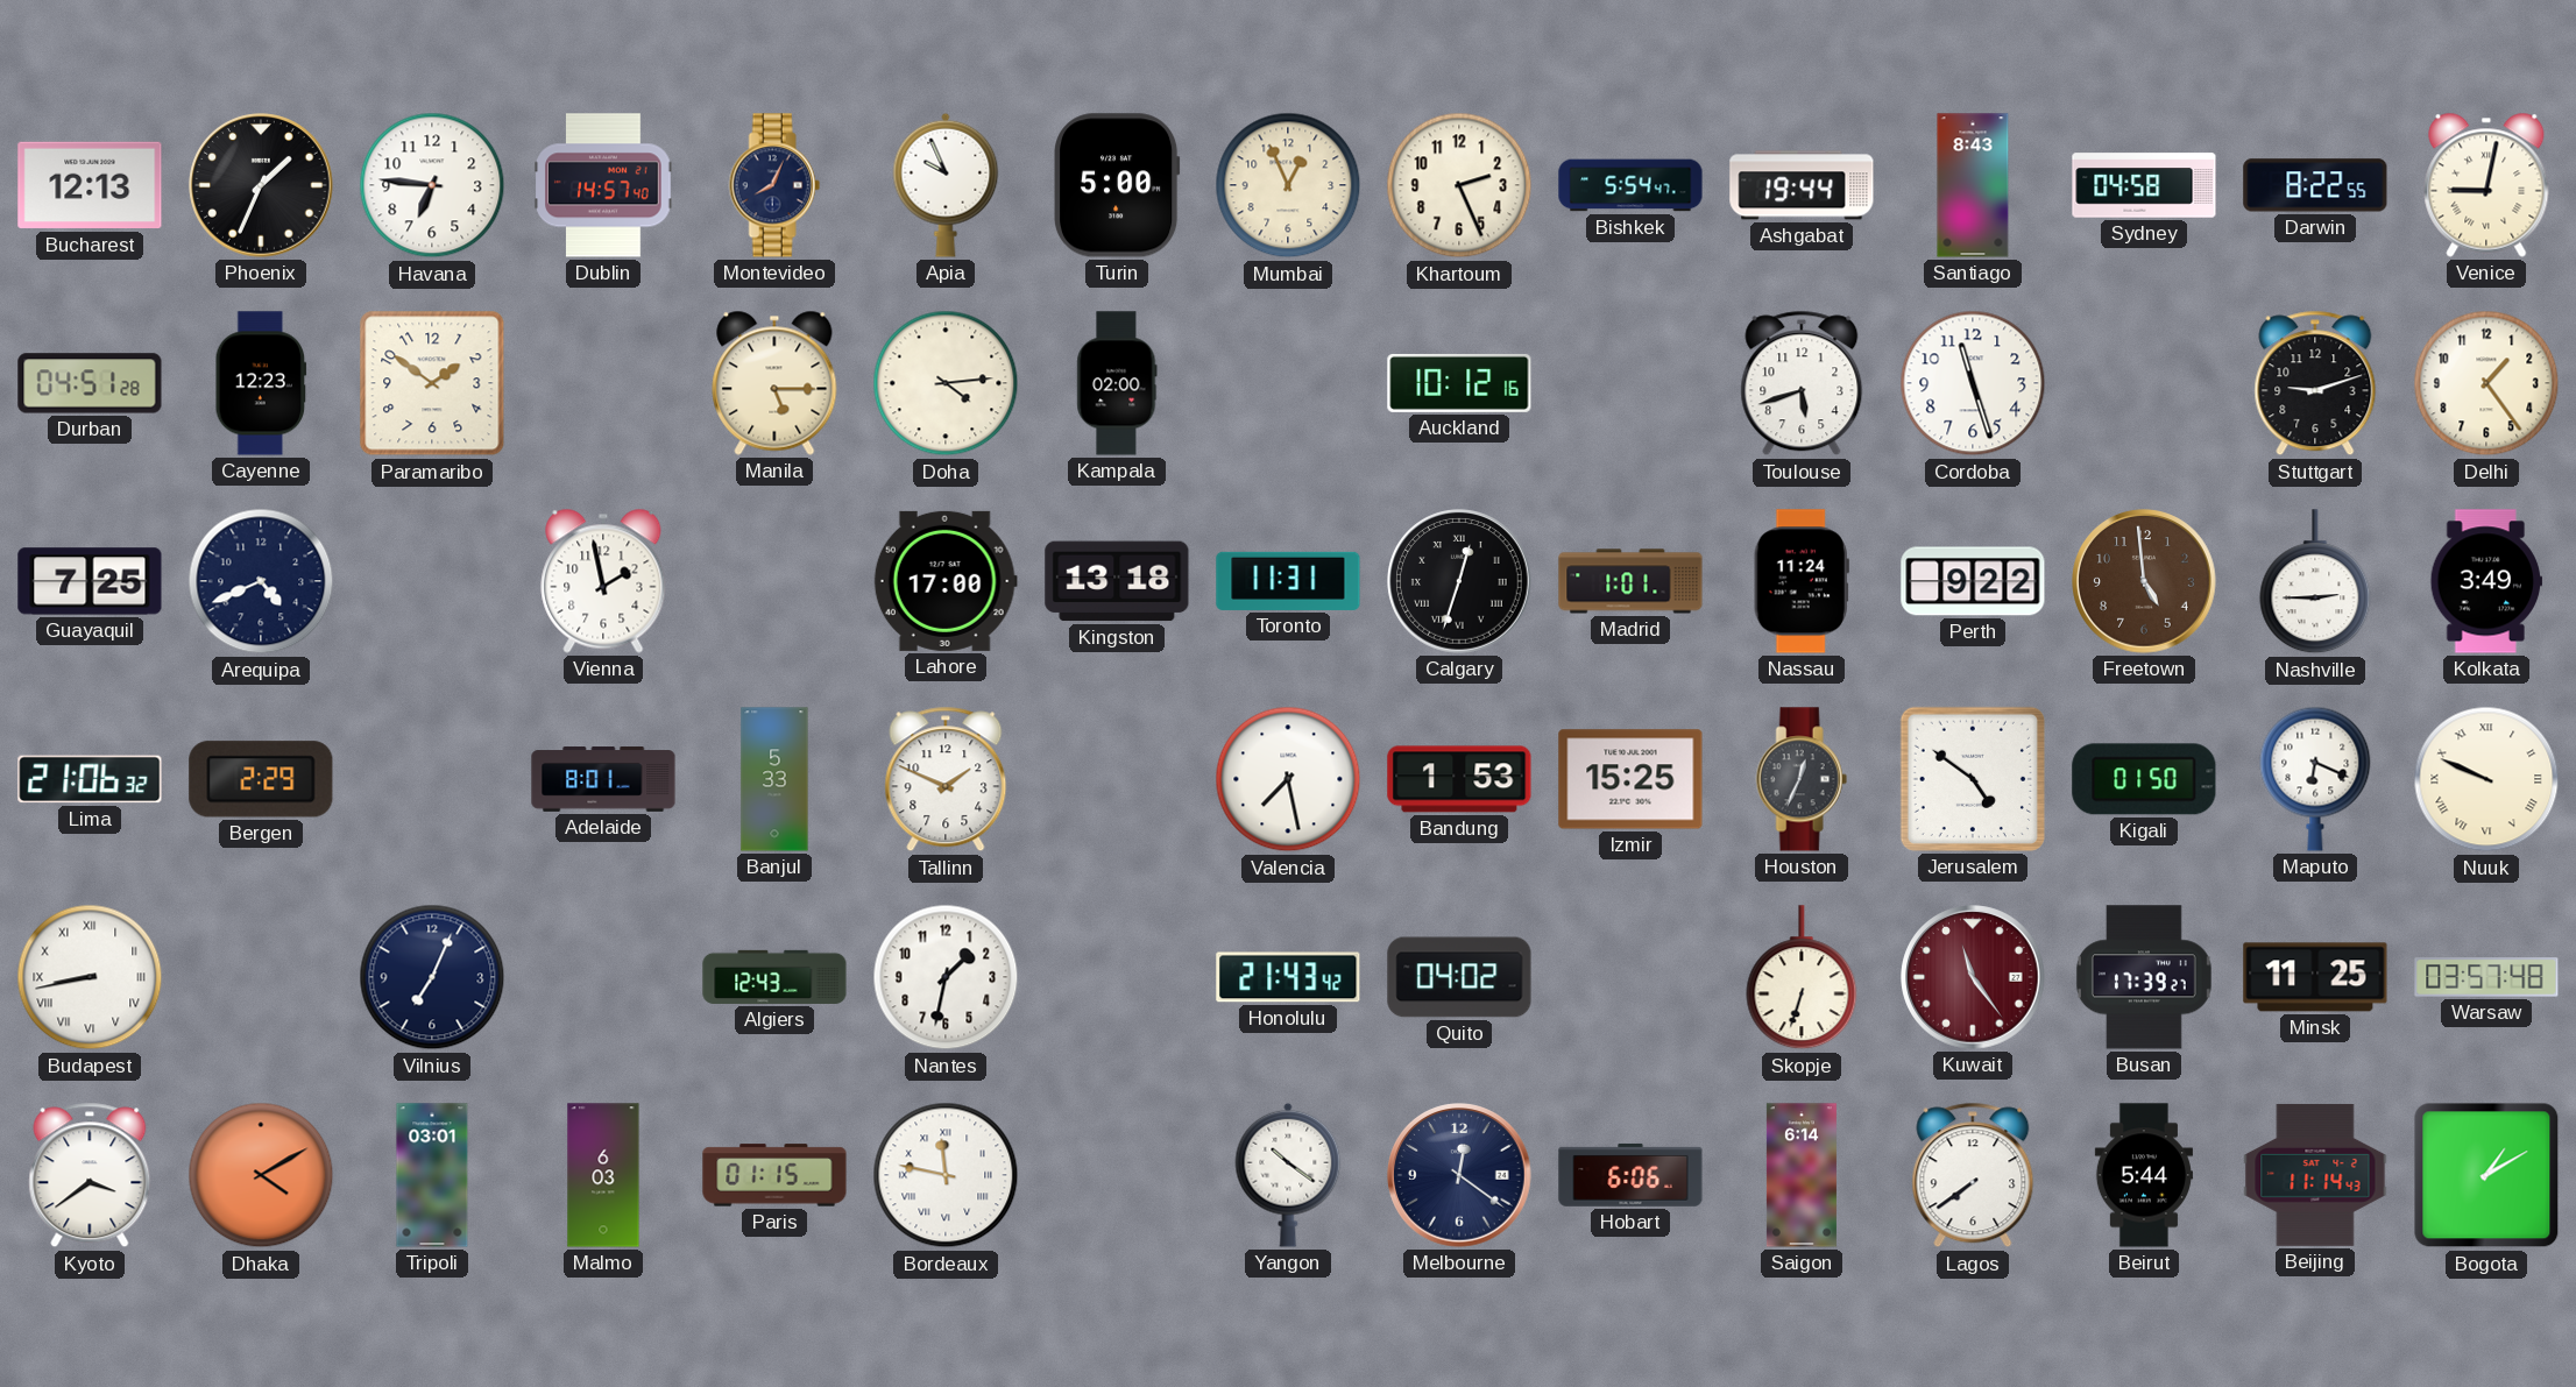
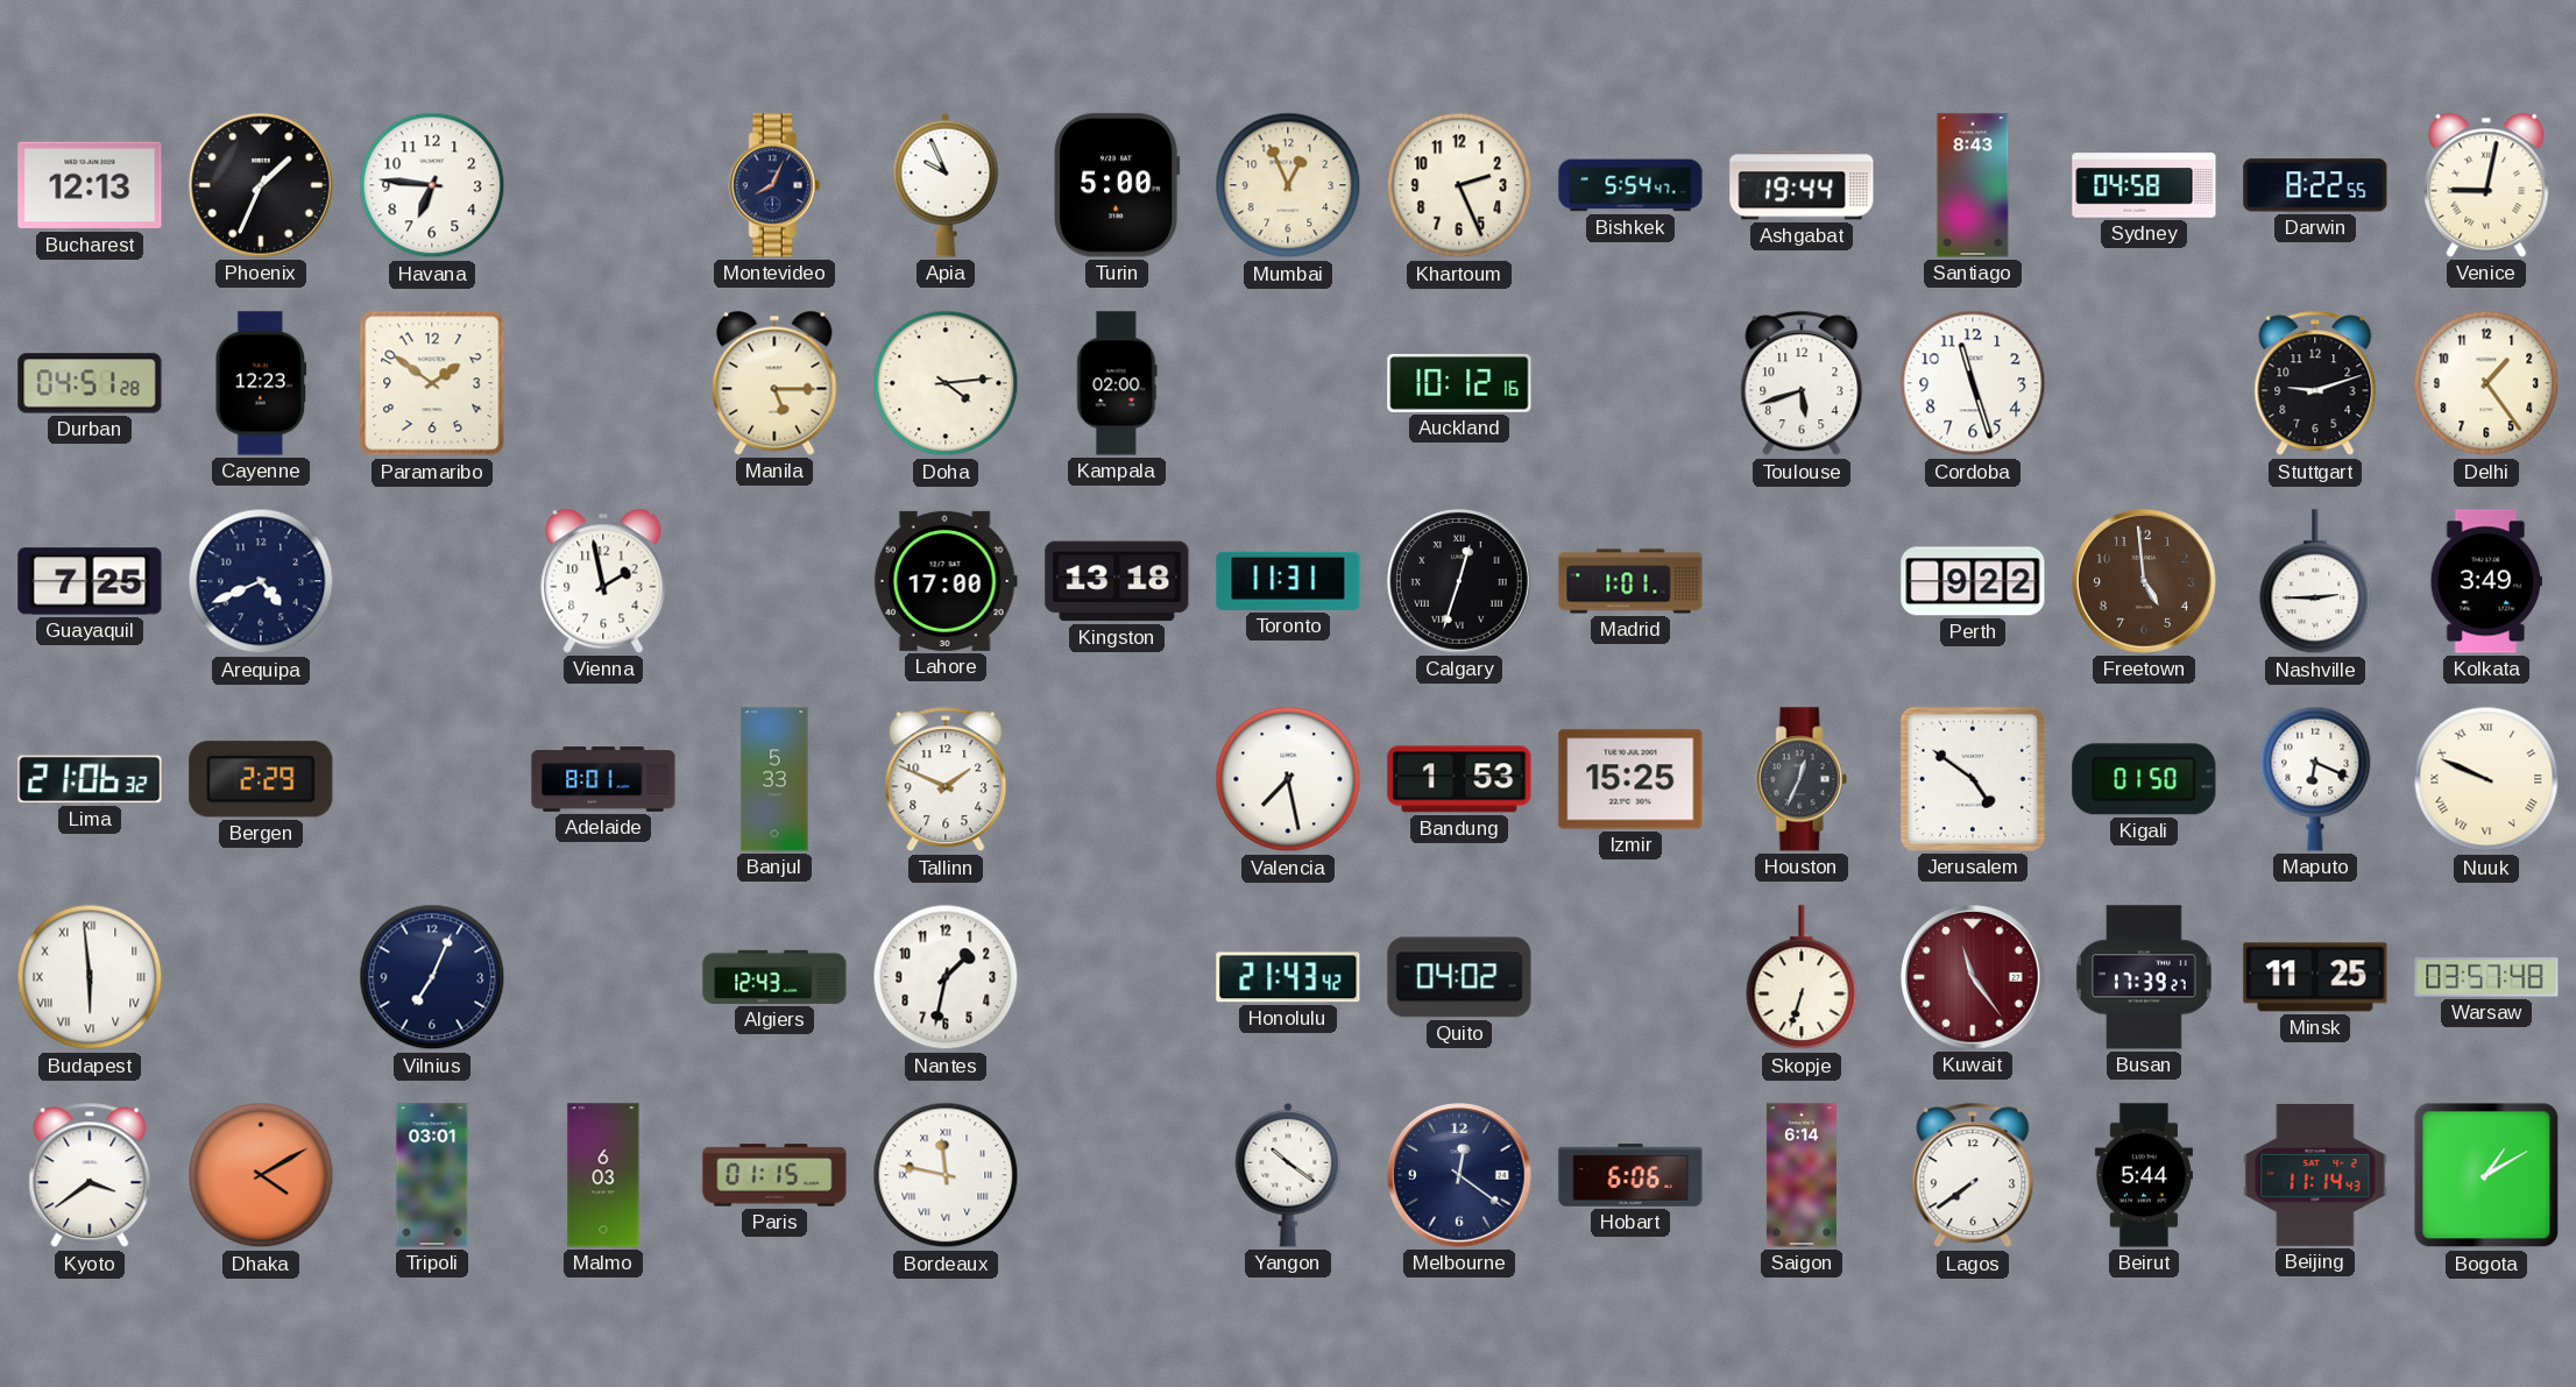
Dublin: 14:57 -> none
Nassau: 11:24 -> none
Budapest: 8:43 -> 5:59
